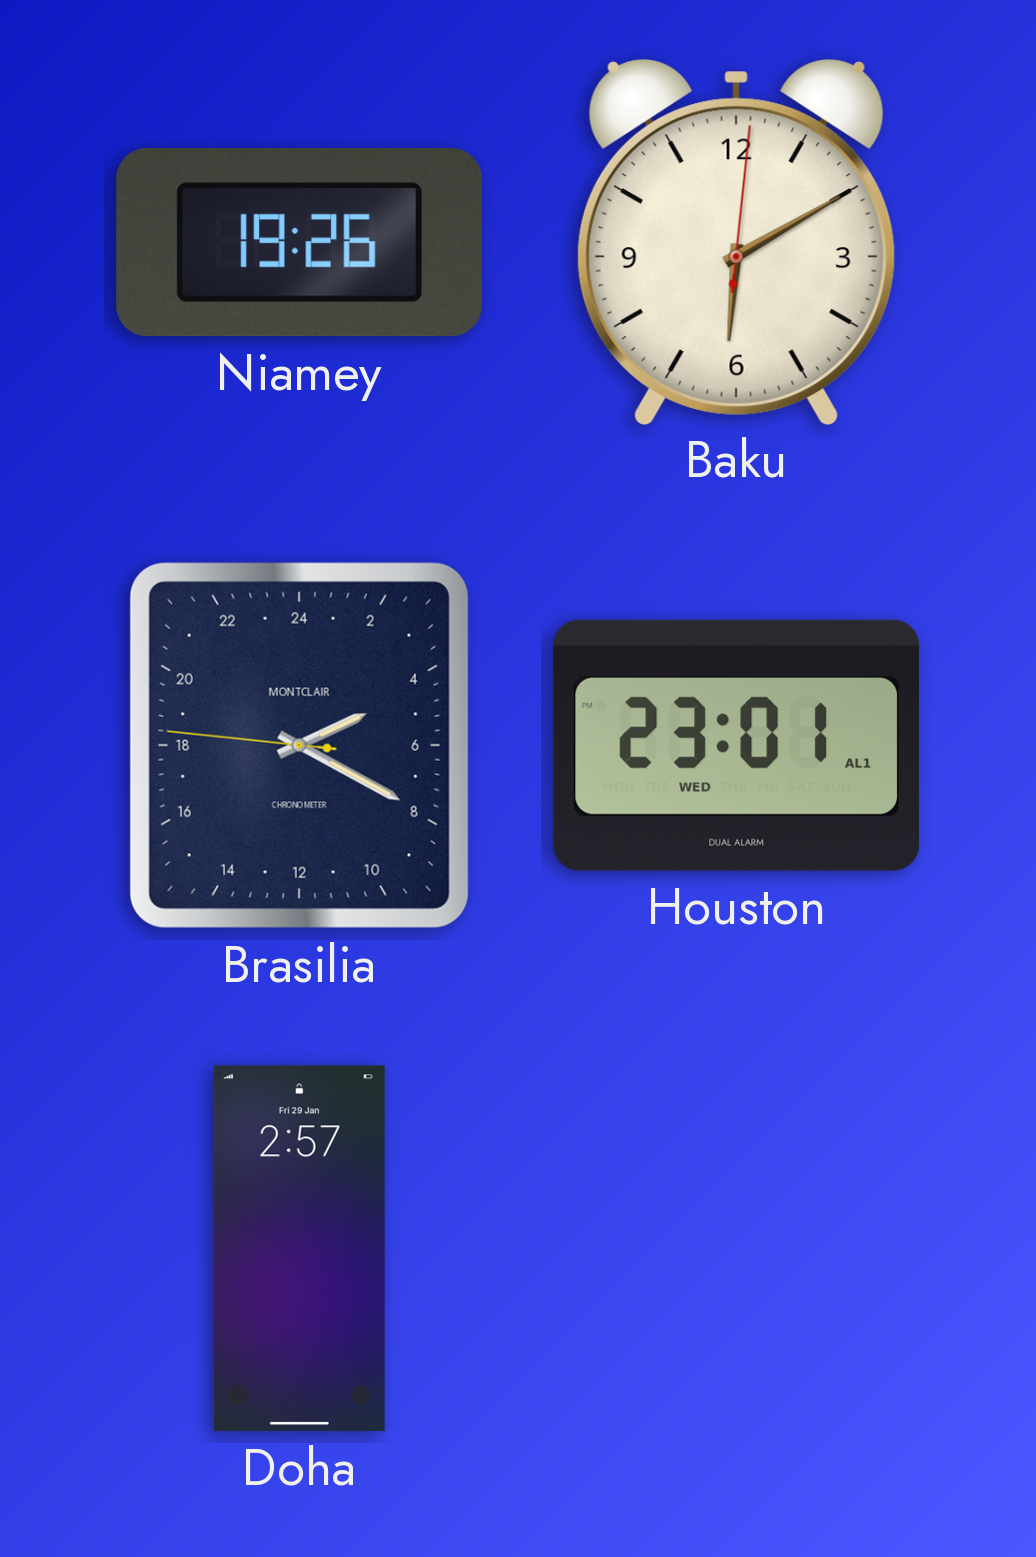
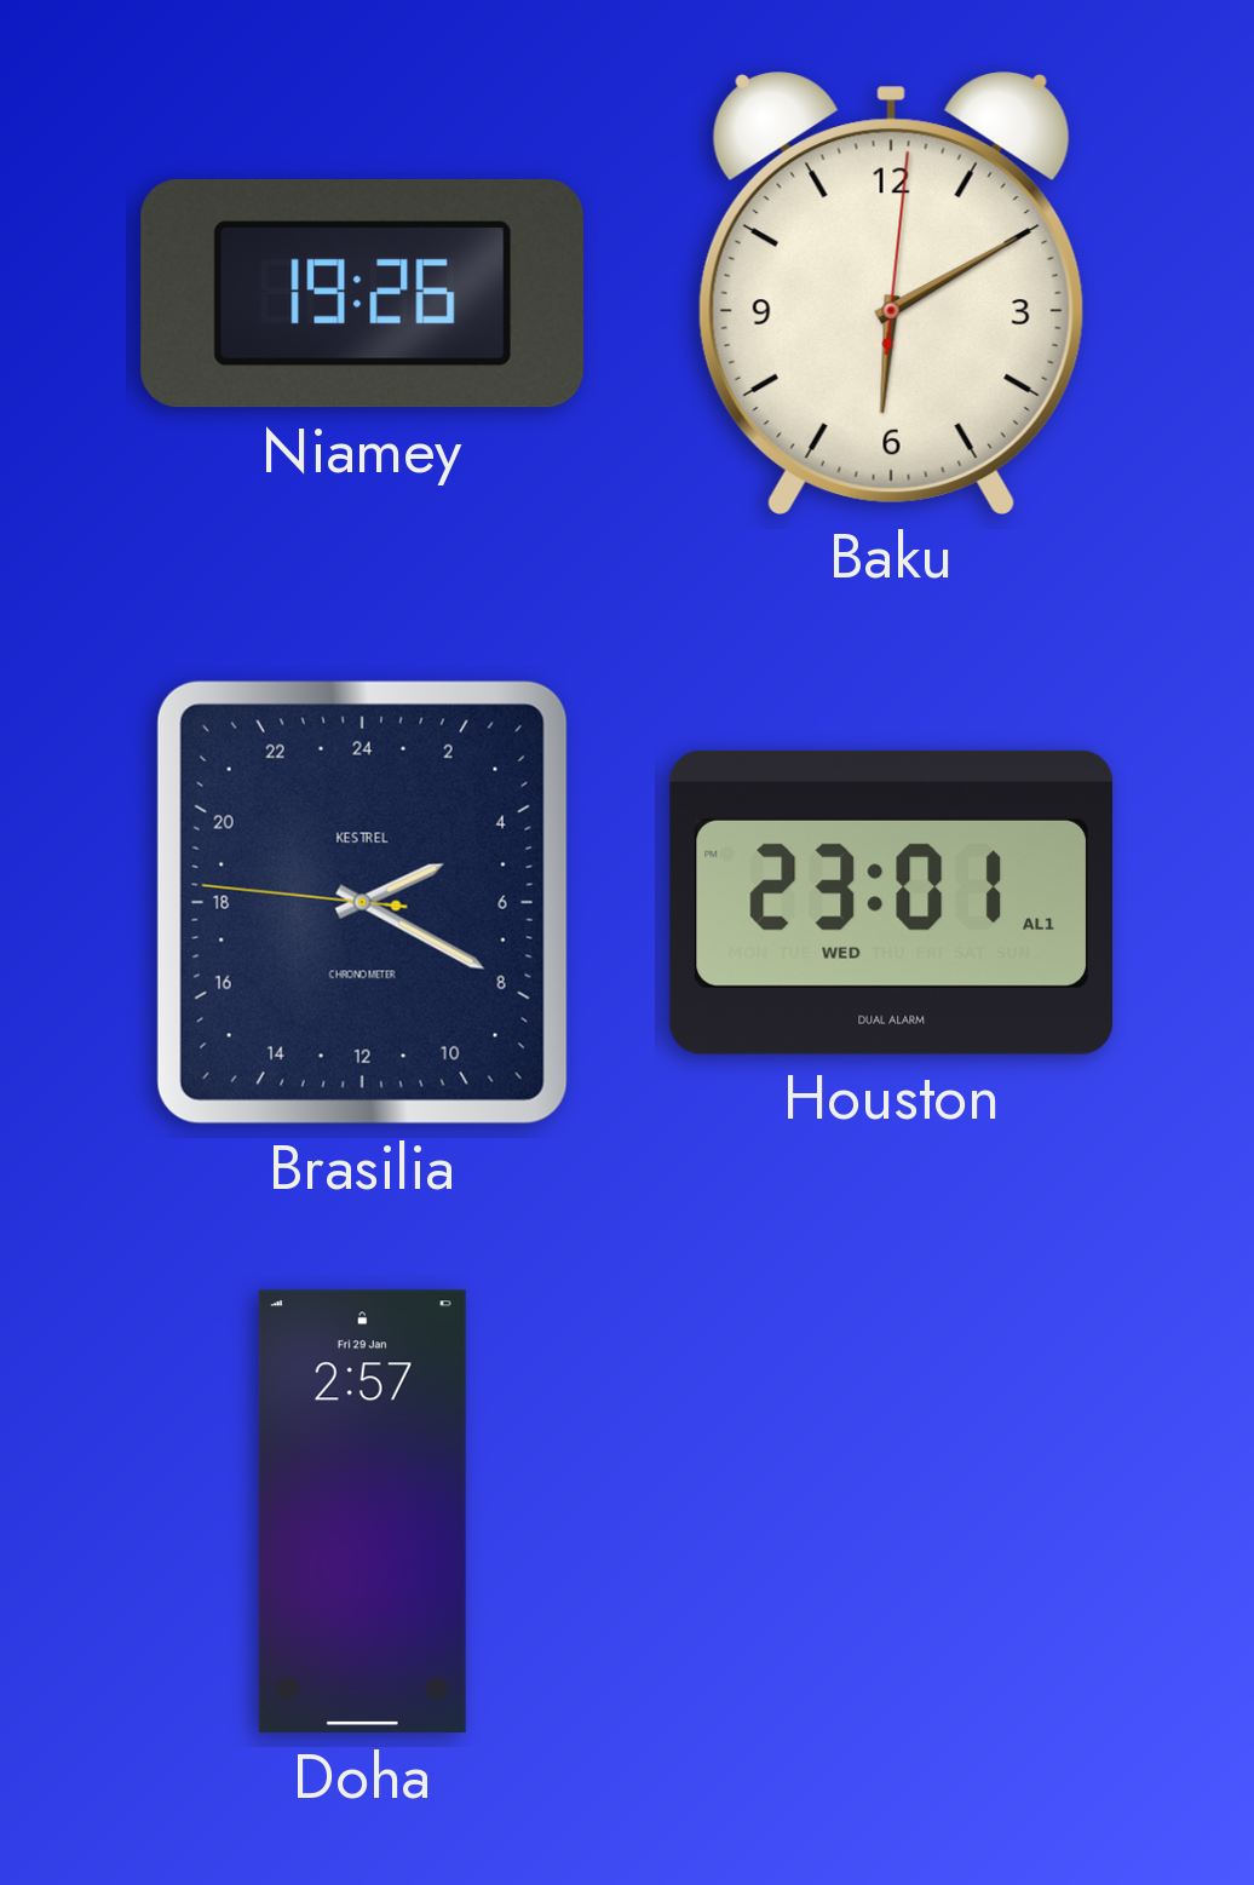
Brasilia brand: MONTCLAIR -> KESTREL
